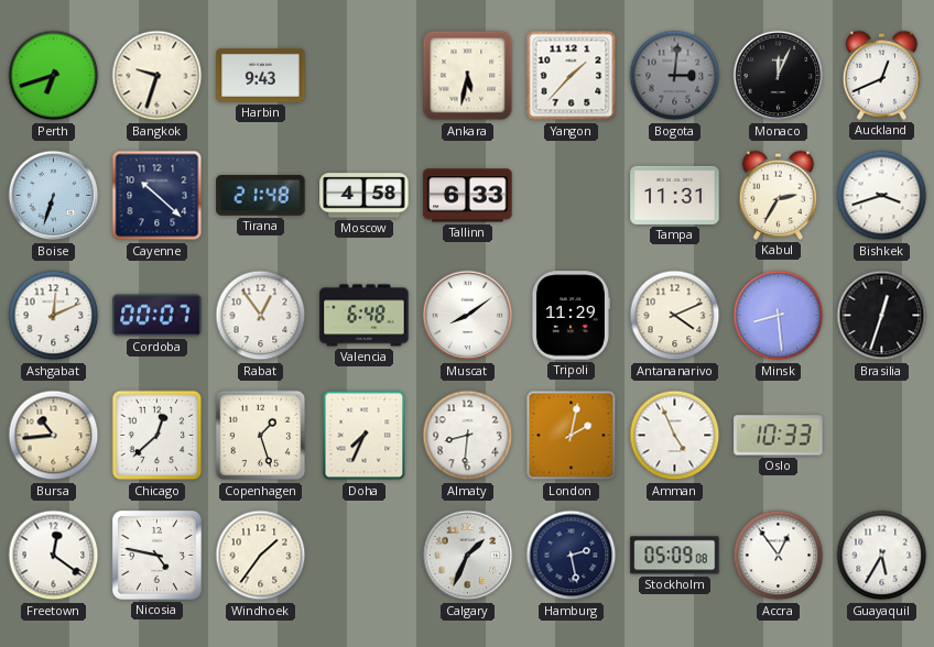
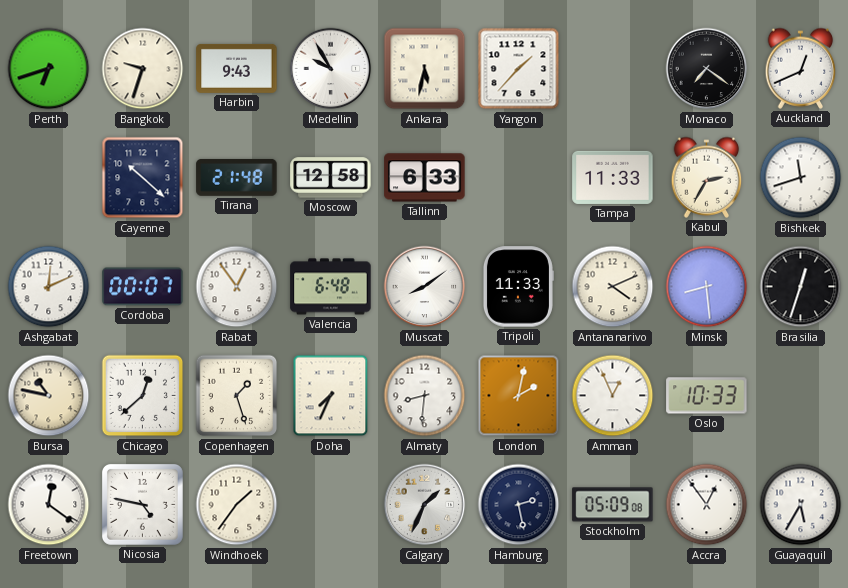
Medellin: none -> 9:55
Bogota: 3:01 -> none
Monaco: 12:04 -> 7:21
Boise: 6:33 -> none
Moscow: 4:58 -> 12:58
Tampa: 11:31 -> 11:33
Bishkek: 3:42 -> 11:42
Tripoli: 11:29 -> 11:33
Bursa: 10:44 -> 10:47
Amman: 4:56 -> 12:56
